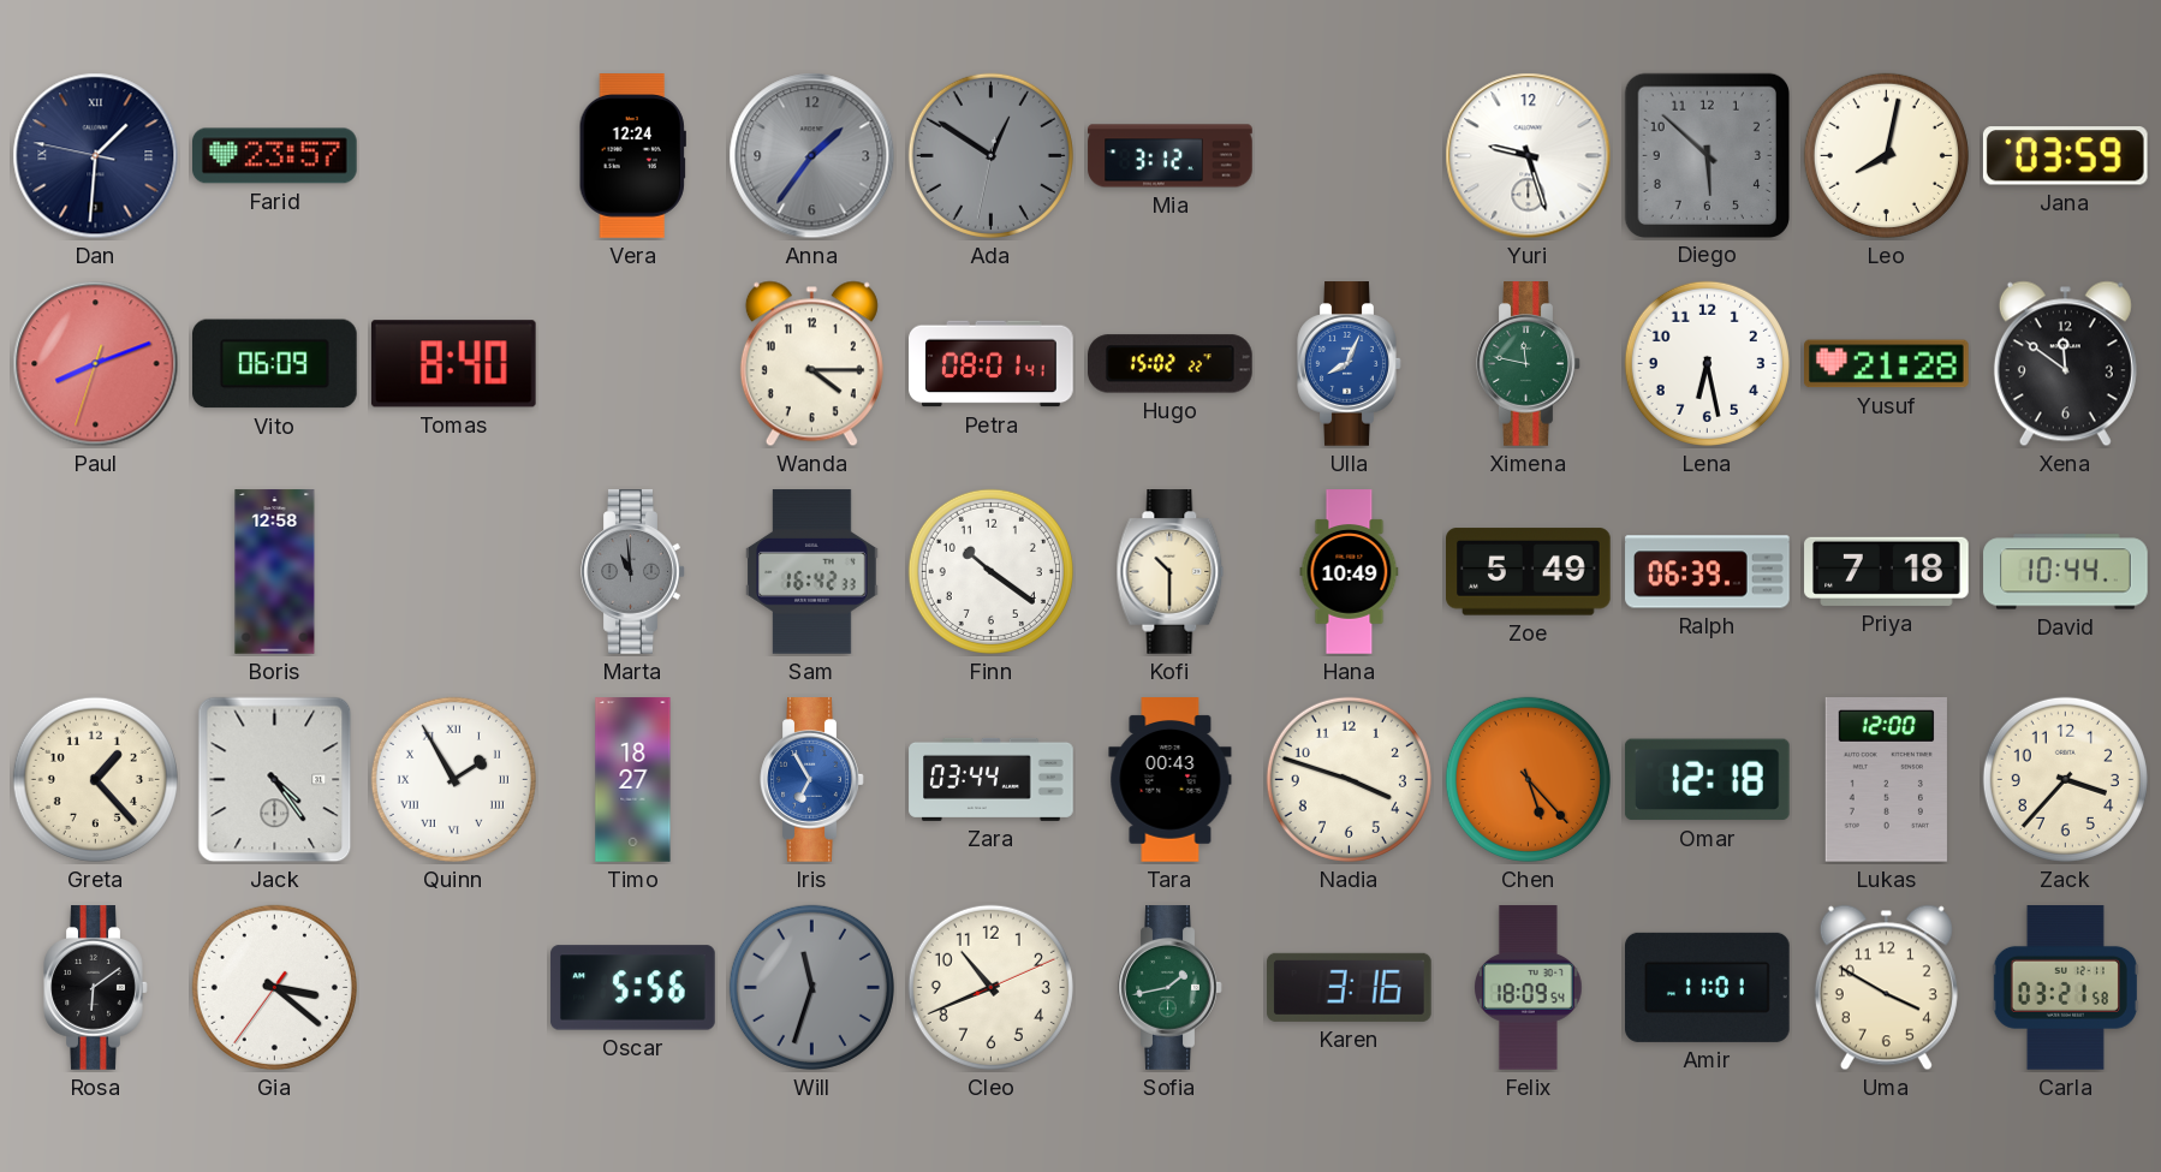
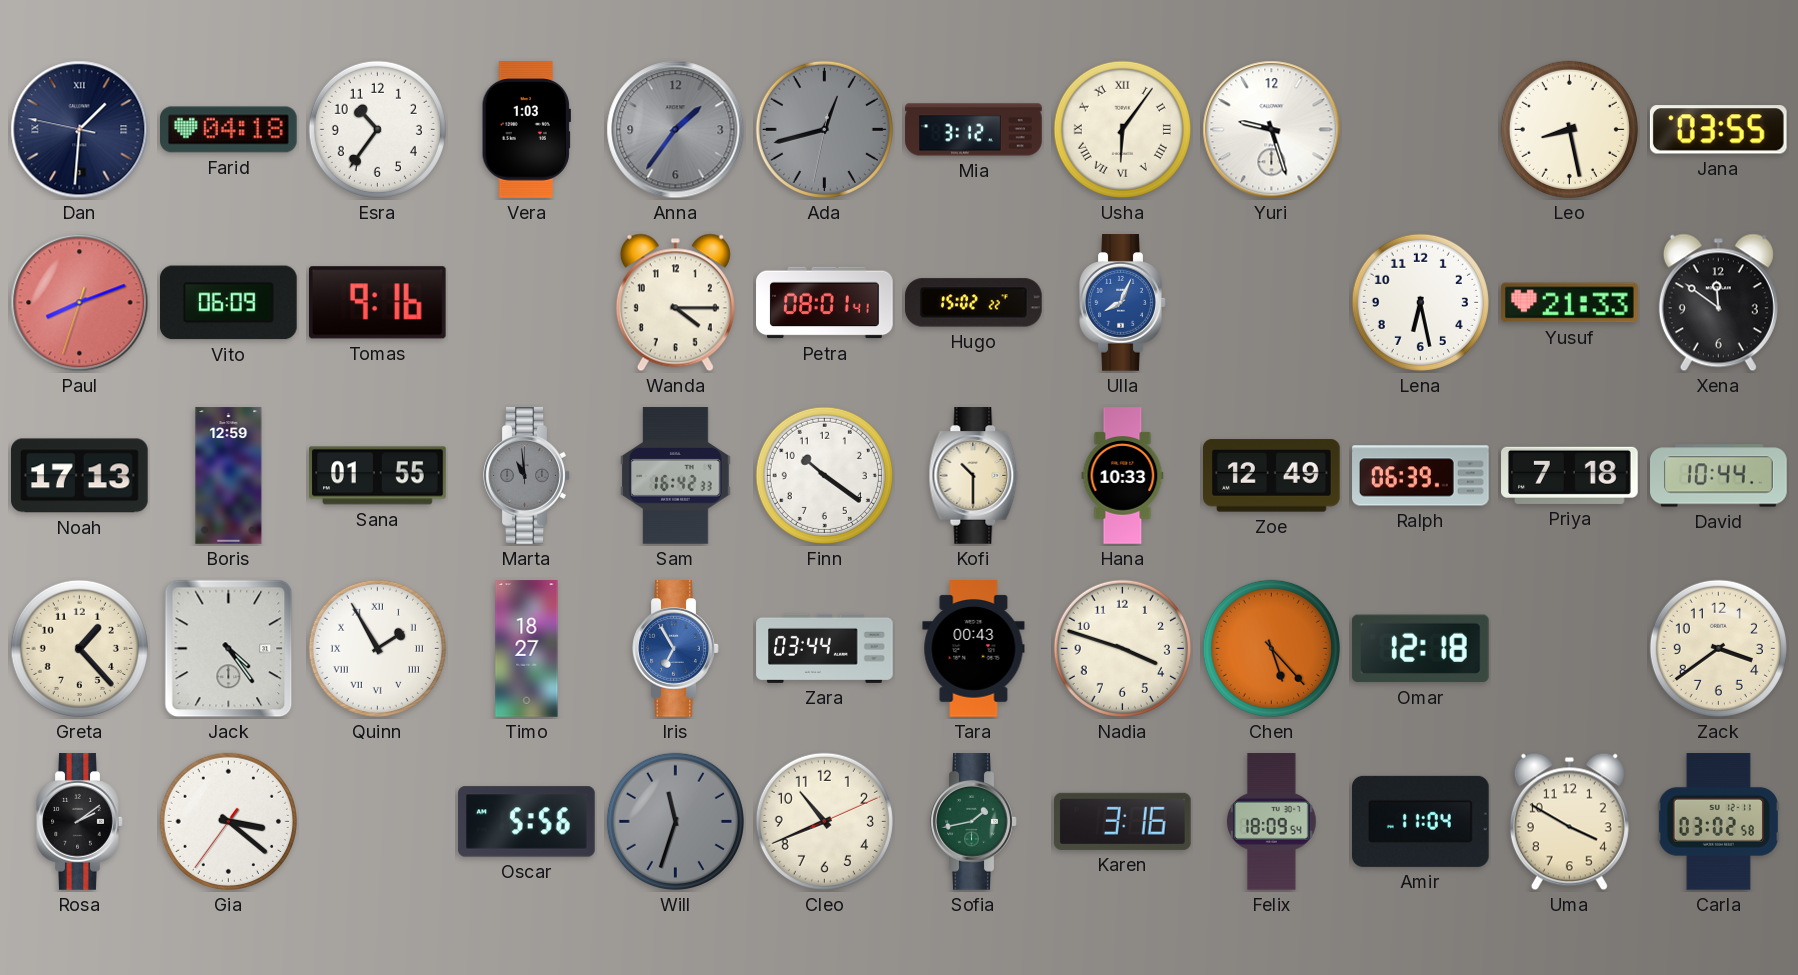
Farid: 23:57 -> 04:18
Esra: none -> 10:36
Vera: 12:24 -> 1:03
Ada: 12:50 -> 12:42
Usha: none -> 6:06
Diego: 5:52 -> none
Leo: 8:02 -> 8:28
Jana: 03:59 -> 03:55
Tomas: 8:40 -> 9:16
Ximena: 11:47 -> none
Yusuf: 21:28 -> 21:33
Noah: none -> 17:13
Boris: 12:58 -> 12:59
Sana: none -> 01:55
Hana: 10:49 -> 10:33
Zoe: 5:49 -> 12:49
Lukas: 12:00 -> none
Zack: 3:37 -> 3:39
Rosa: 6:09 -> 2:09
Amir: 11:01 -> 11:04
Carla: 03:21 -> 03:02
